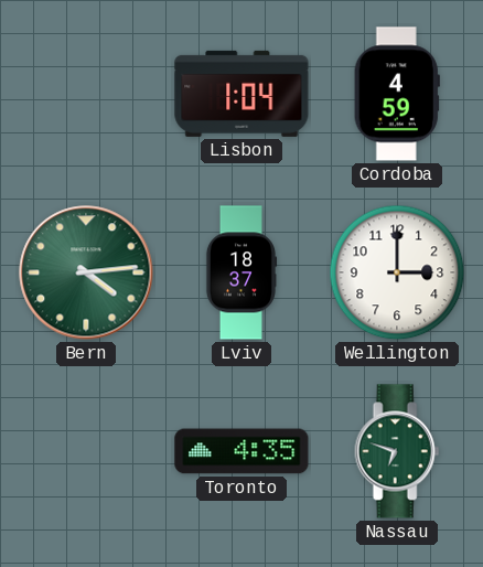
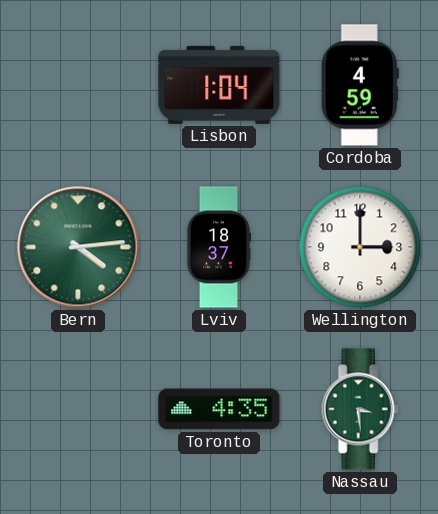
Nassau: 6:48 -> 3:29
